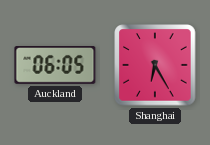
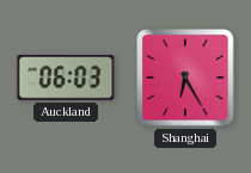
Auckland: 06:05 -> 06:03
